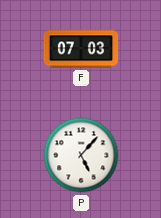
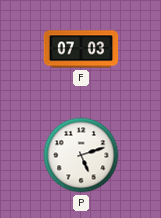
P: 5:07 -> 5:12
